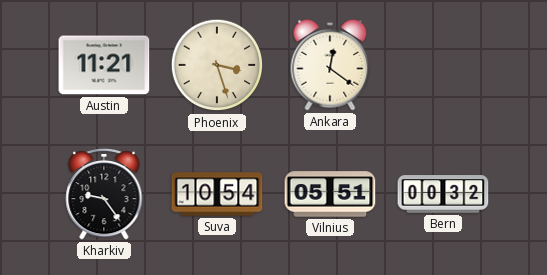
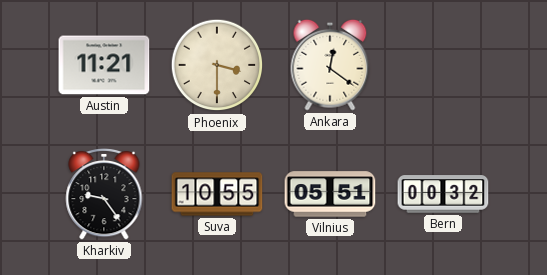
Phoenix: 3:27 -> 3:30
Suva: 10:54 -> 10:55
